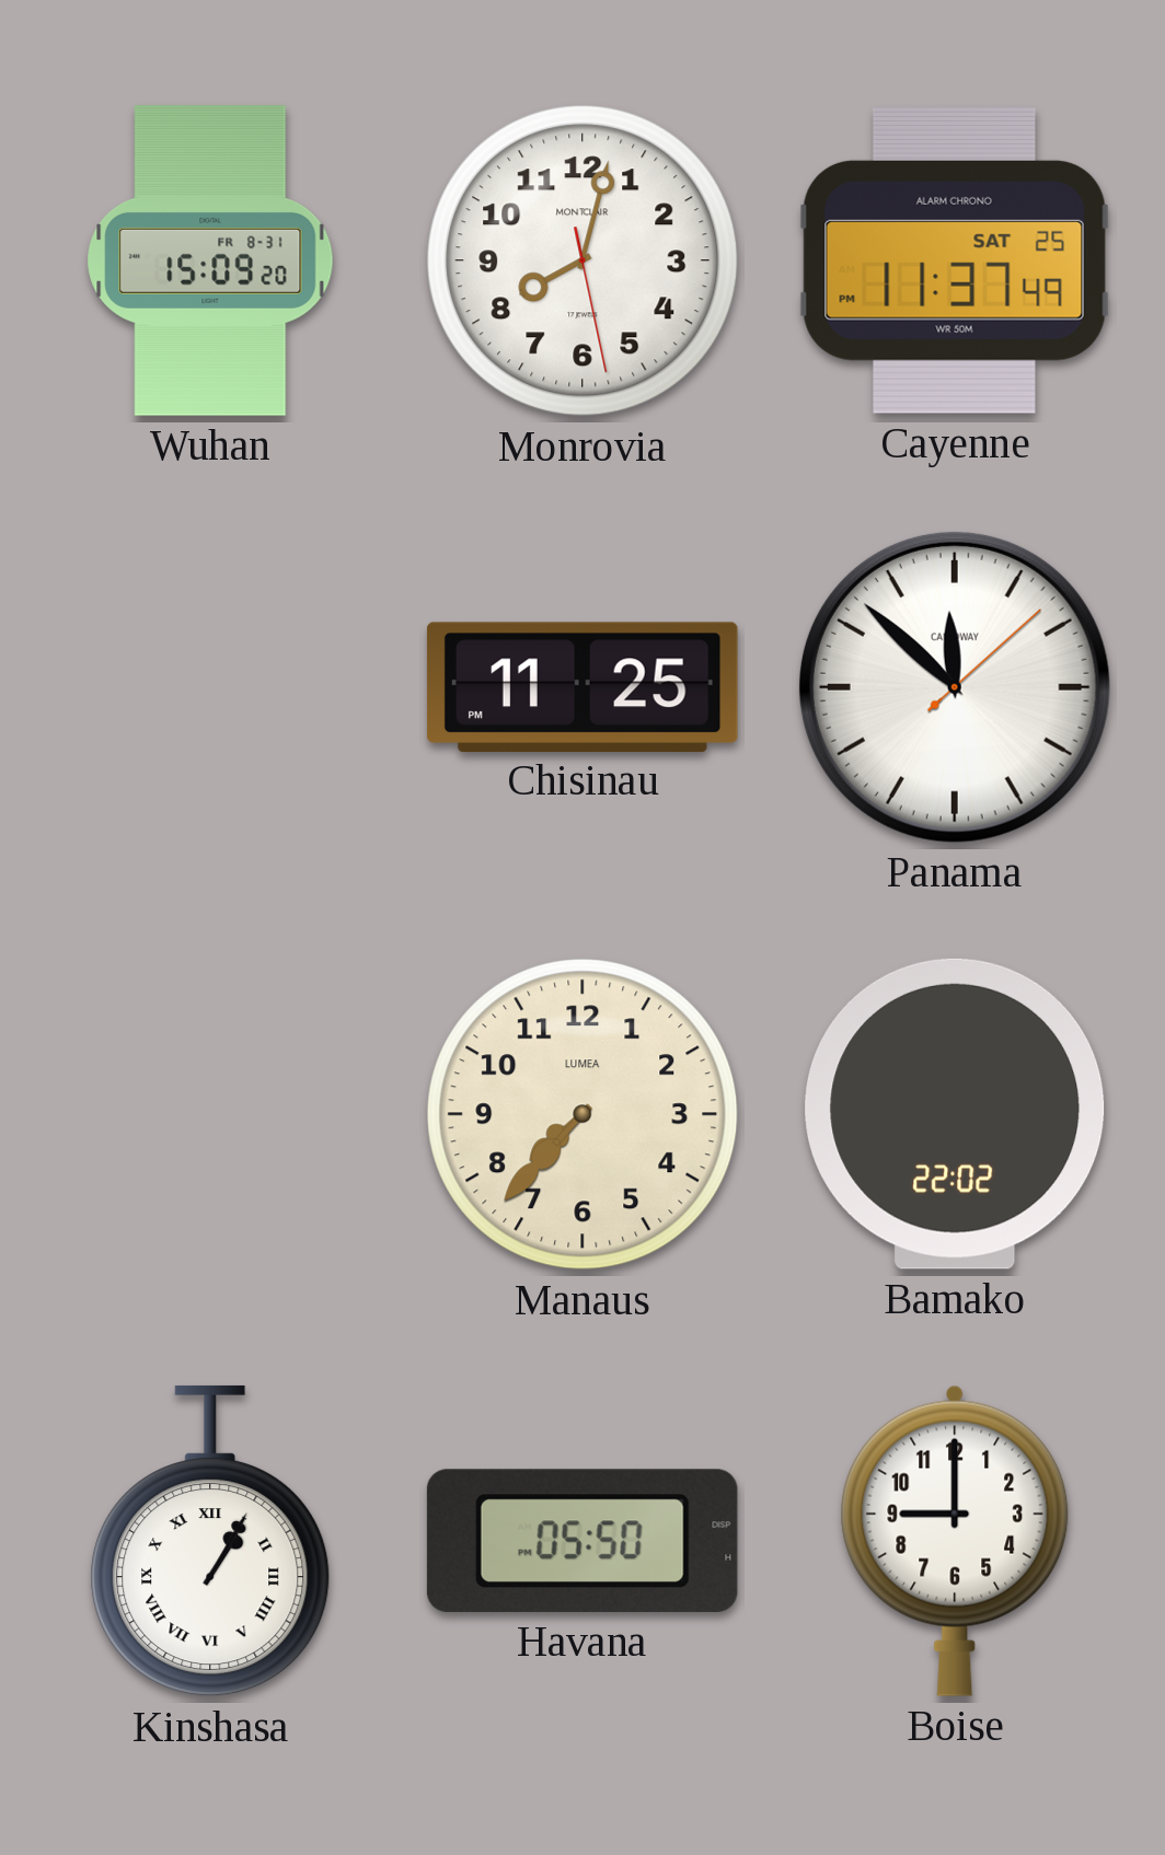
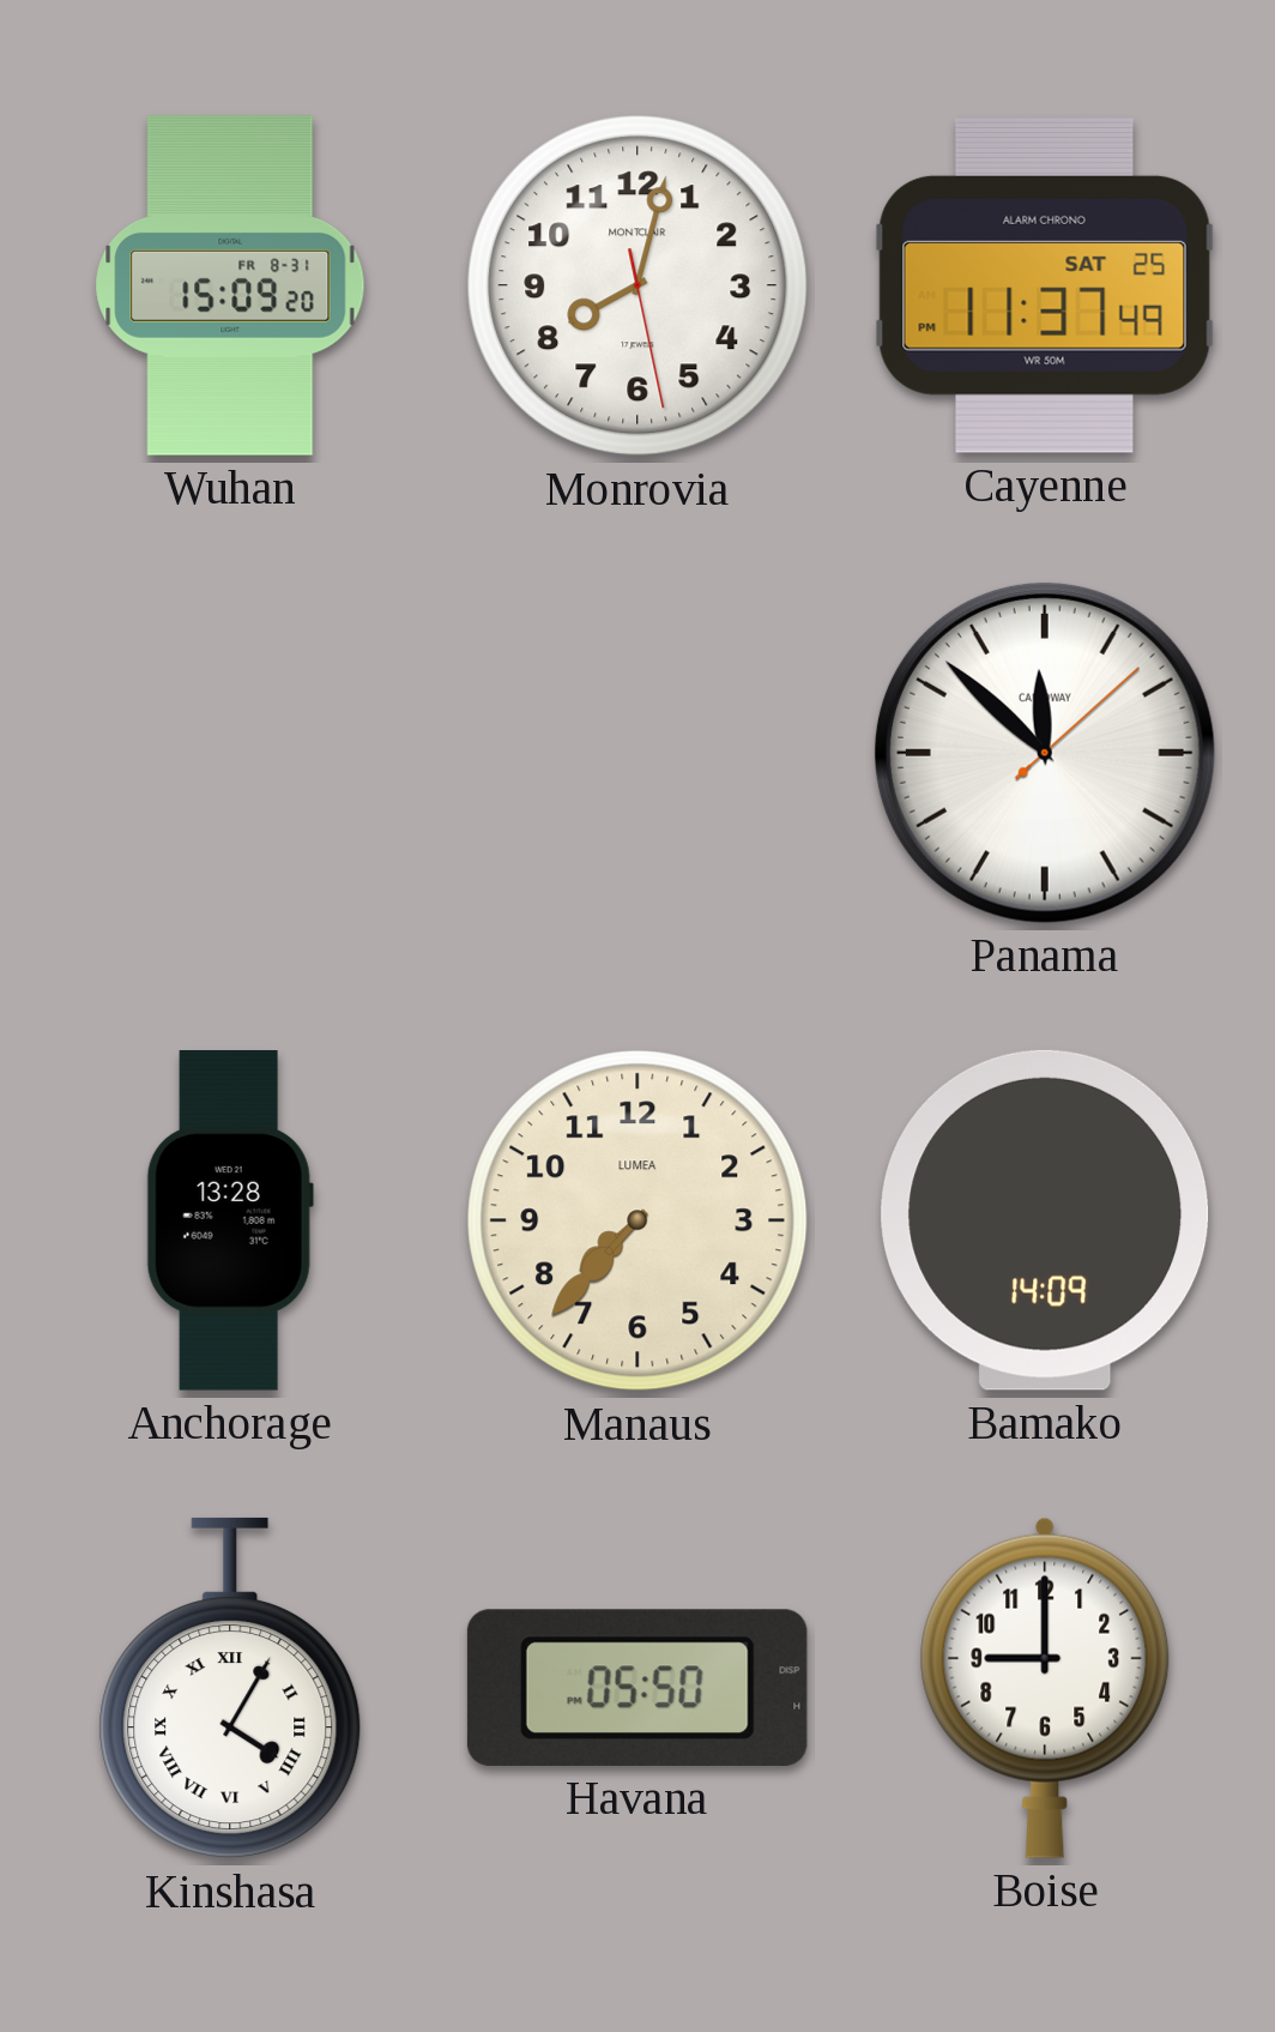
Chisinau: 11:25 -> none
Anchorage: none -> 13:28
Bamako: 22:02 -> 14:09
Kinshasa: 1:05 -> 4:05
